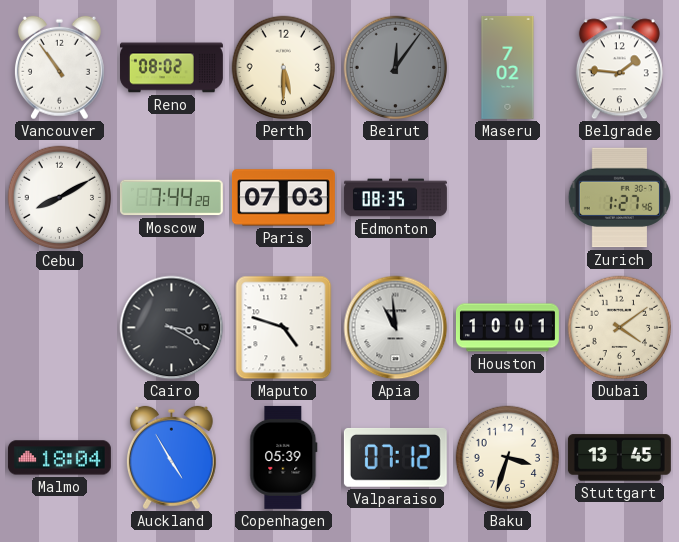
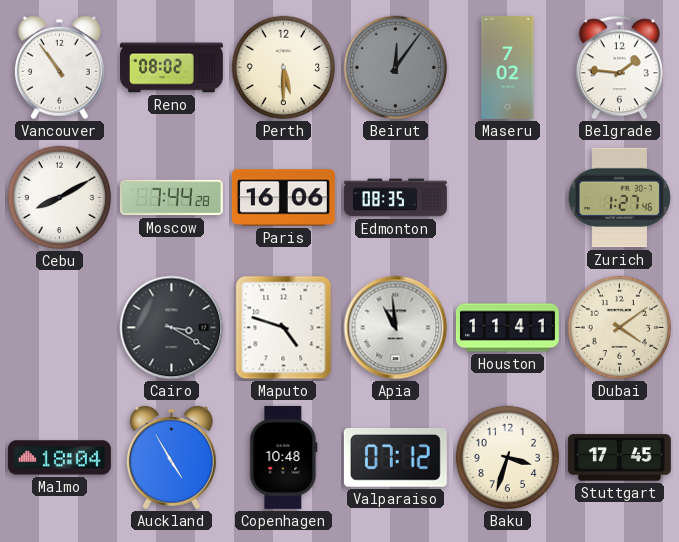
Paris: 07:03 -> 16:06
Houston: 10:01 -> 11:41
Copenhagen: 05:39 -> 10:48
Stuttgart: 13:45 -> 17:45
